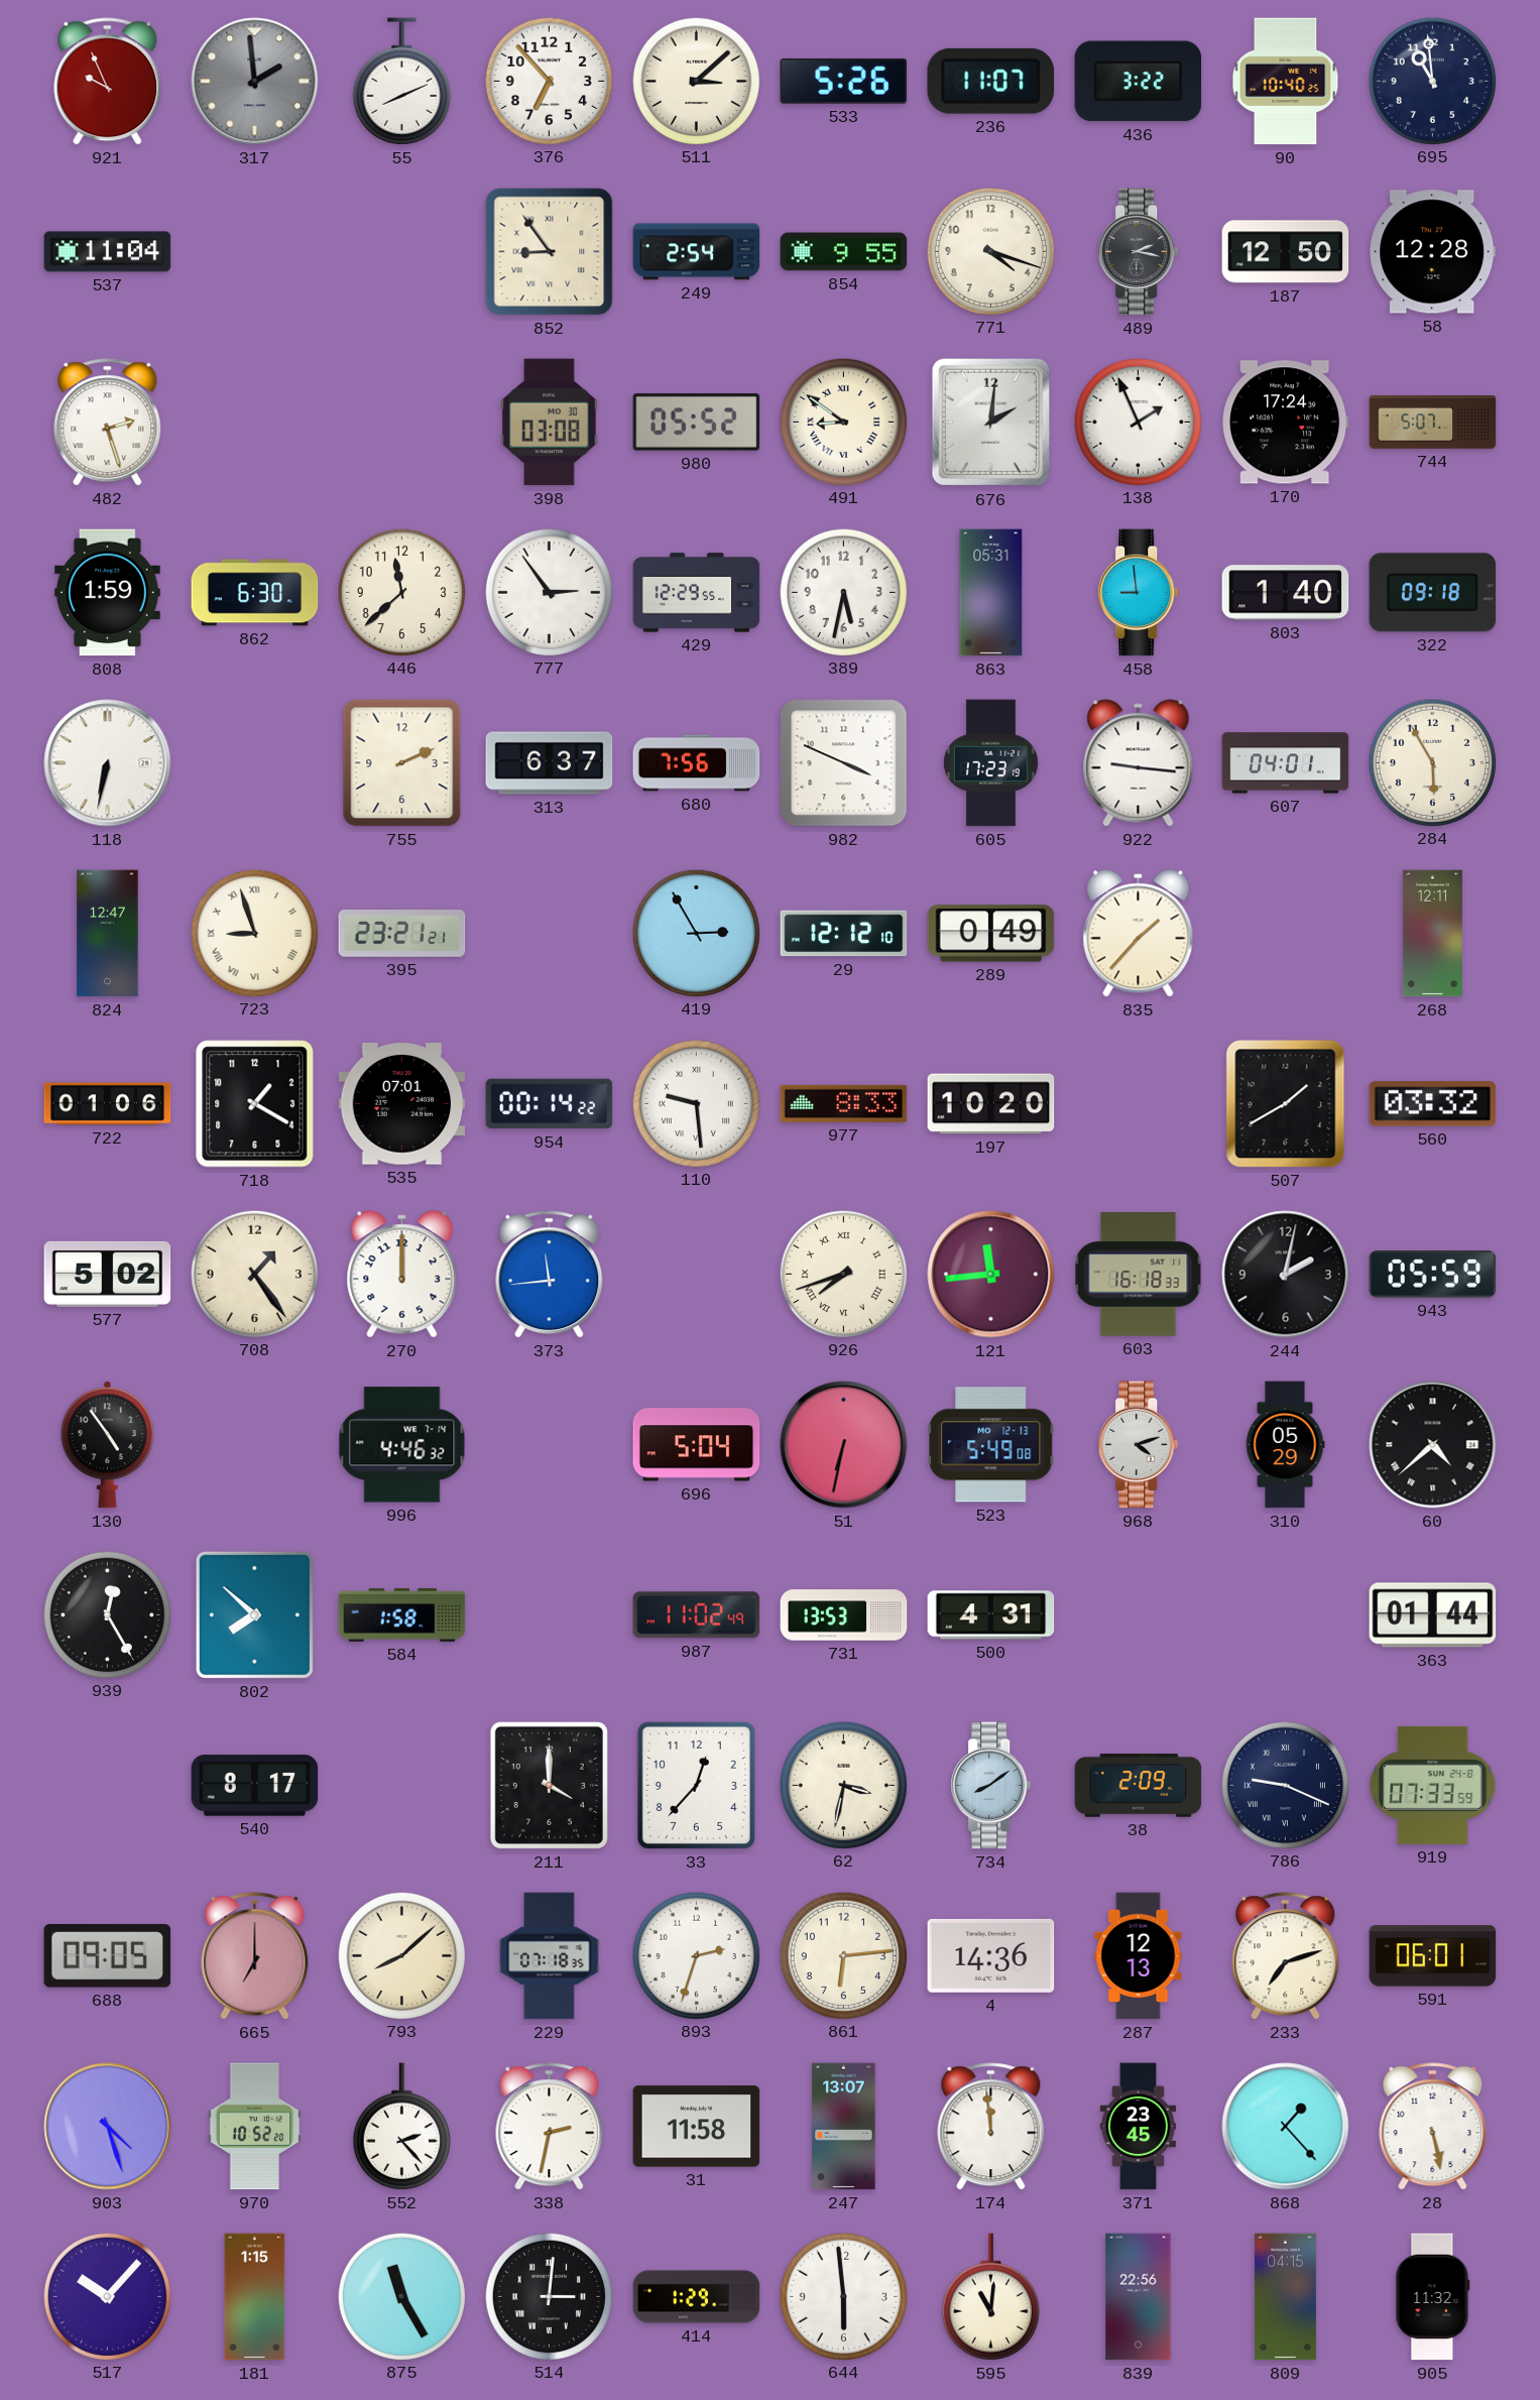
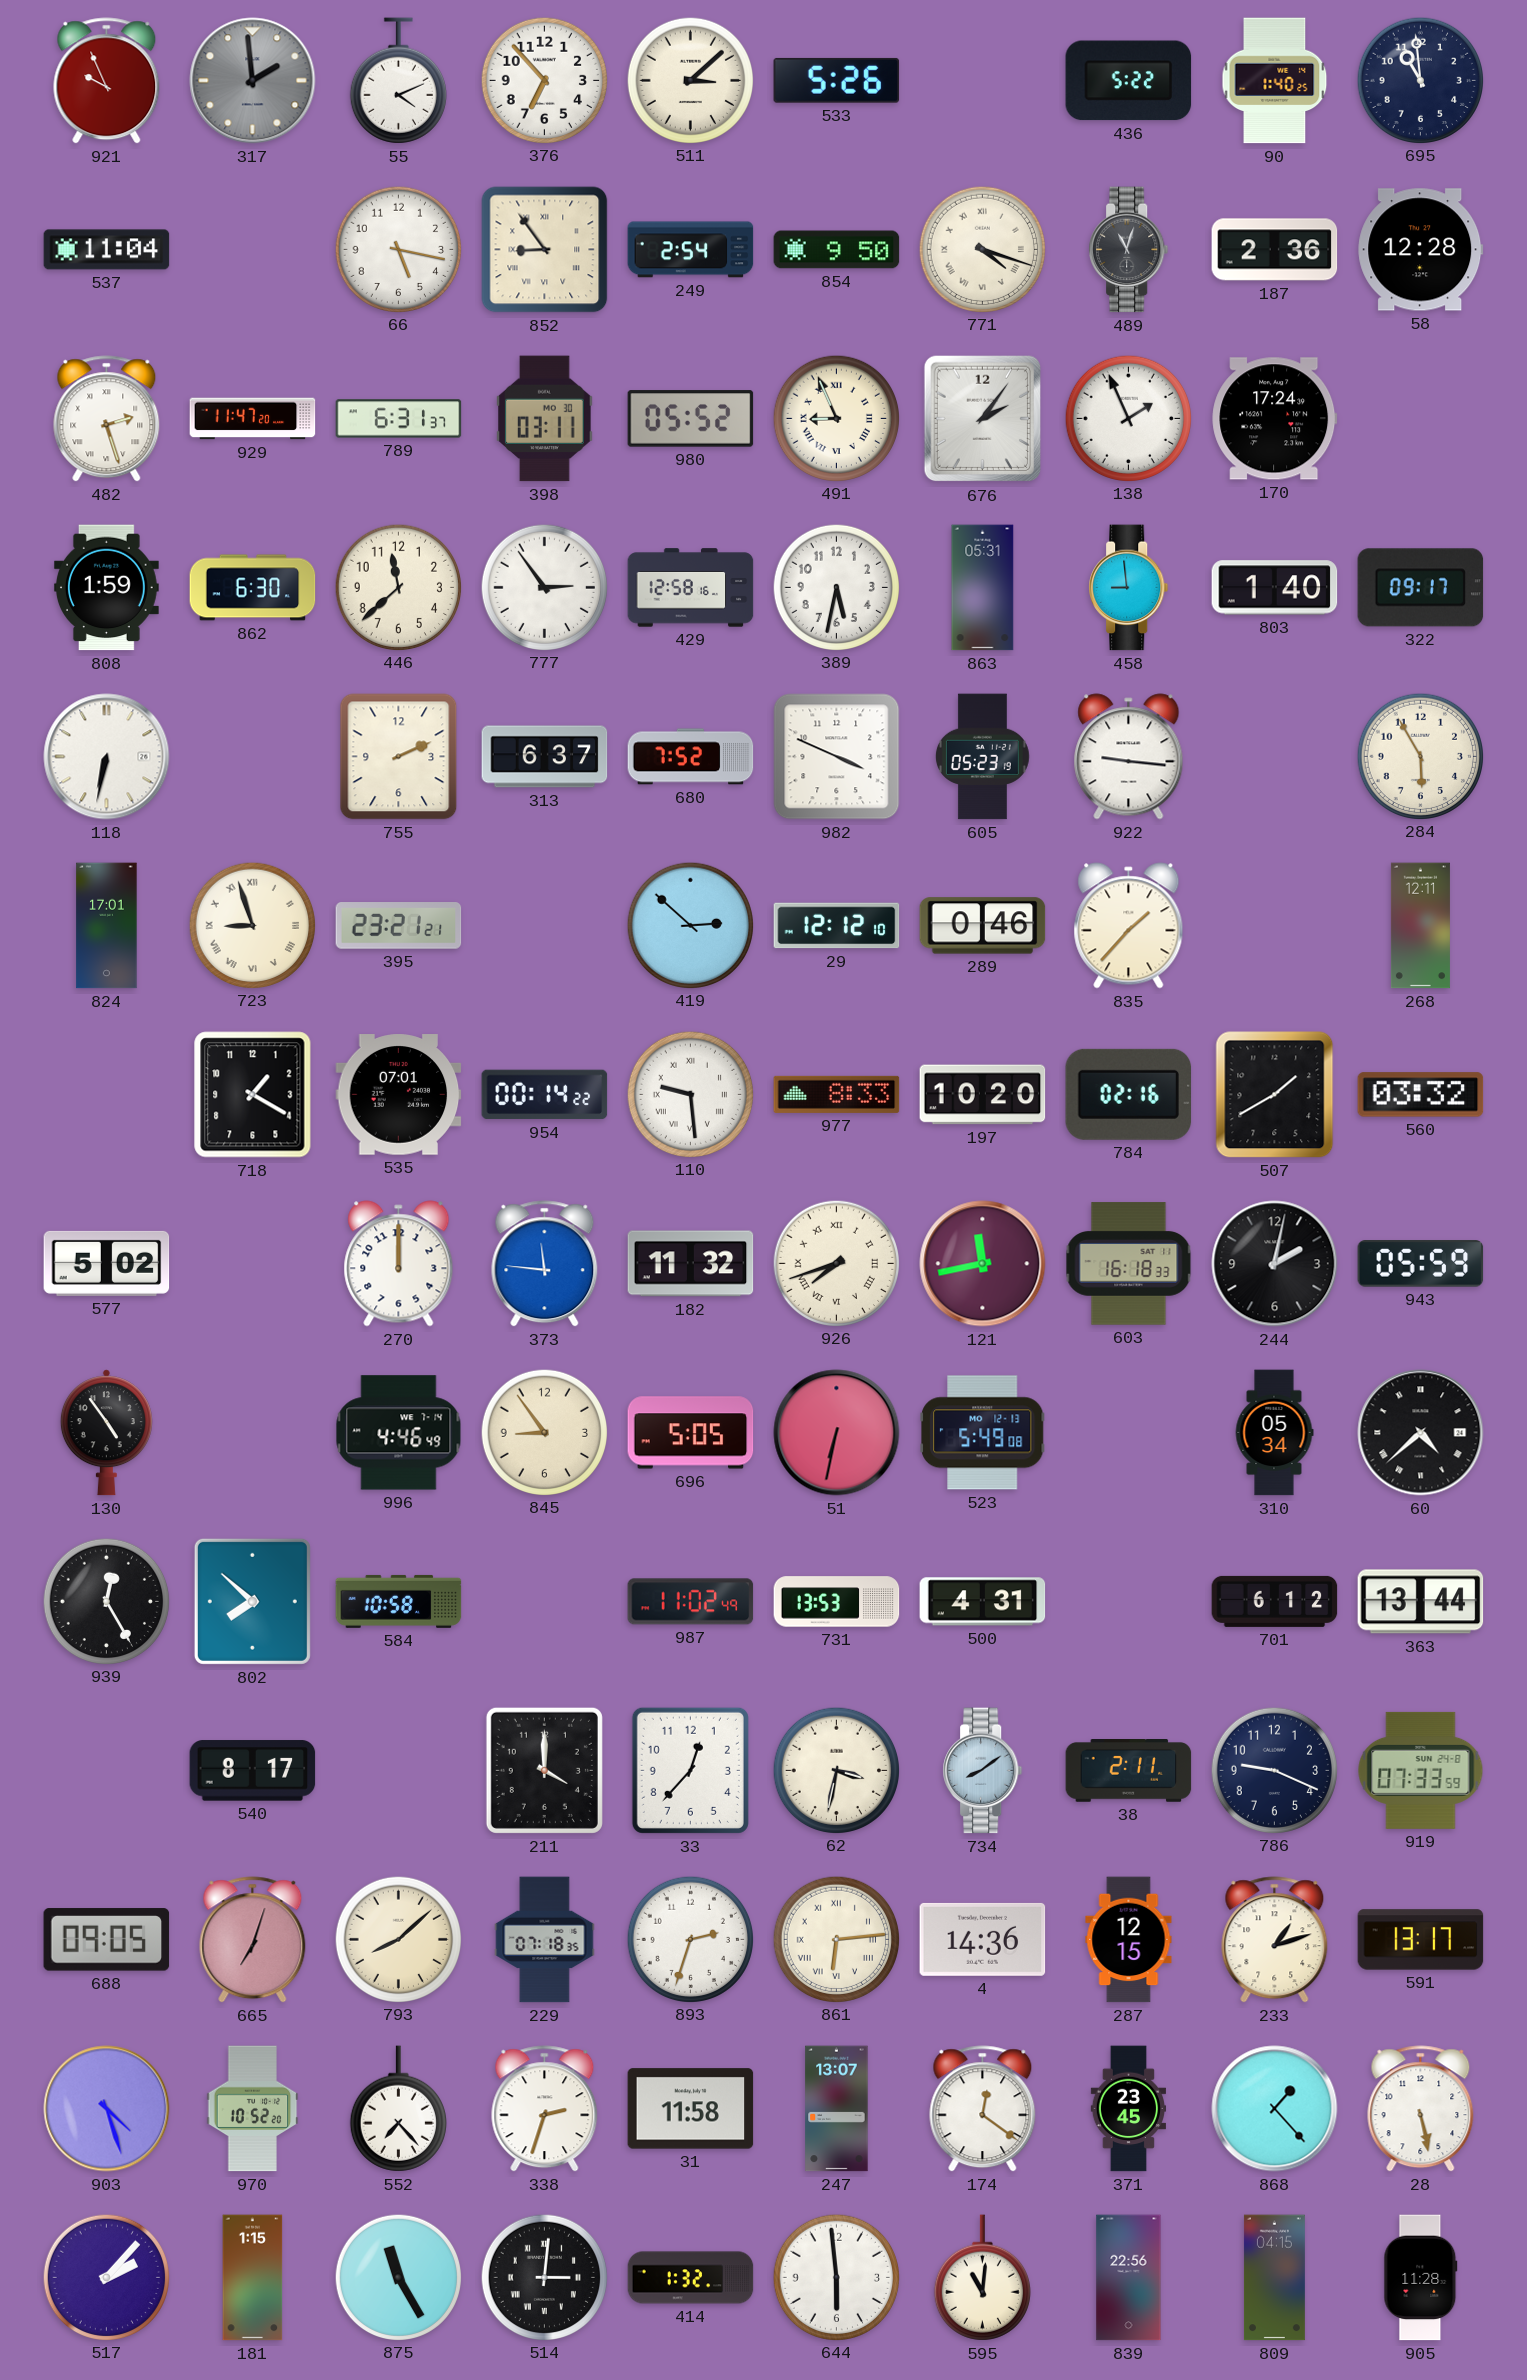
55: 8:11 -> 4:11
236: 11:07 -> none
436: 3:22 -> 5:22
90: 10:40 -> 1:40
66: none -> 5:17
854: 9:55 -> 9:50
771 numerals: Arabic -> Roman
489: 2:17 -> 11:03
187: 12:50 -> 2:36
929: none -> 11:47
789: none -> 6:31
398: 03:08 -> 03:11
491: 8:51 -> 8:56
676: 2:01 -> 2:06
744: 5:07 -> none
429: 12:29 -> 12:58
322: 09:18 -> 09:17
680: 7:56 -> 7:52
605: 17:23 -> 05:23
607: 04:01 -> none
824: 12:47 -> 17:01
419: 2:55 -> 2:52
289: 0:49 -> 0:46
722: 01:06 -> none
784: none -> 02:16
708: 1:24 -> none
373: 11:44 -> 11:46
182: none -> 11:32
121: 11:44 -> 11:43
996: 4:46:32 -> 4:46:49
845: none -> 8:54
696: 5:04 -> 5:05
968: 4:12 -> none
310: 05:29 -> 05:34
584: 1:58 -> 10:58
701: none -> 6:12
363: 01:44 -> 13:44
38: 2:09 -> 2:11
786 numerals: Roman -> Arabic
665: 7:00 -> 7:03
861 numerals: Arabic -> Roman
287: 12:13 -> 12:15
233: 7:12 -> 1:12
591: 06:01 -> 13:17
552: 2:23 -> 7:23
338: 2:32 -> 2:33
174: 11:59 -> 12:21
517: 10:07 -> 2:07
414: 1:29 -> 1:32
905: 11:32 -> 11:28
